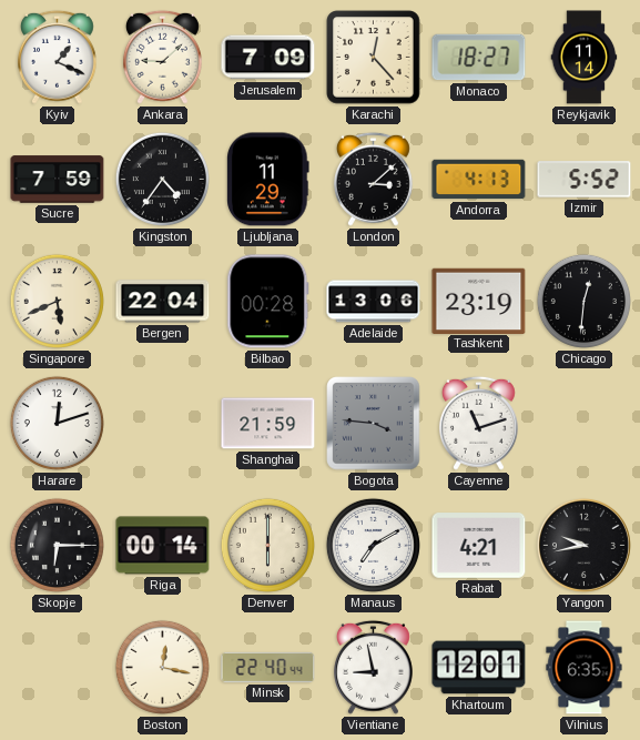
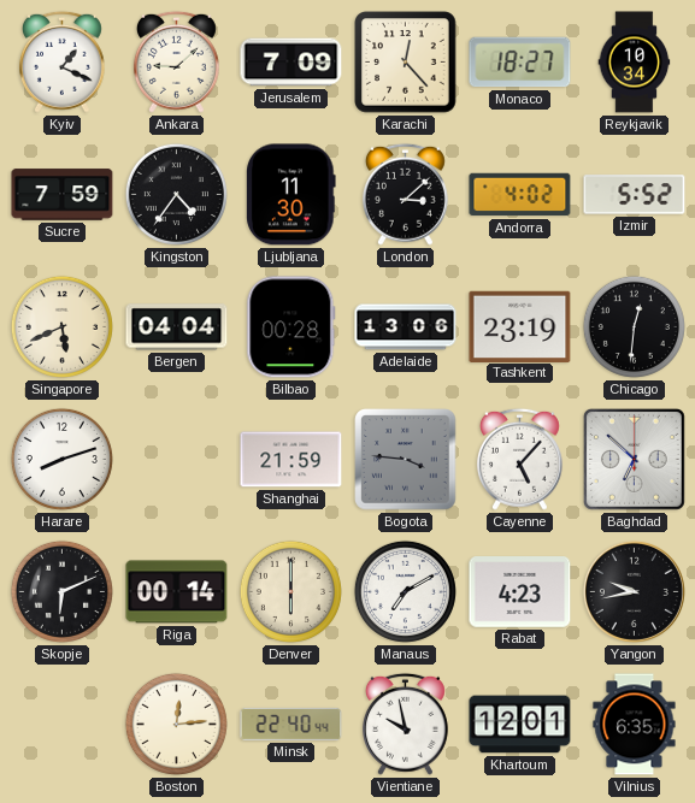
Reykjavik: 11:14 -> 10:34
Ljubljana: 11:29 -> 11:30
Andorra: 4:13 -> 4:02
Bergen: 22:04 -> 04:04
Harare: 12:12 -> 8:12
Cayenne: 11:12 -> 5:07
Baghdad: none -> 6:52
Skopje: 6:15 -> 6:11
Rabat: 4:21 -> 4:23
Boston: 12:17 -> 12:14
Vientiane: 8:58 -> 9:58
